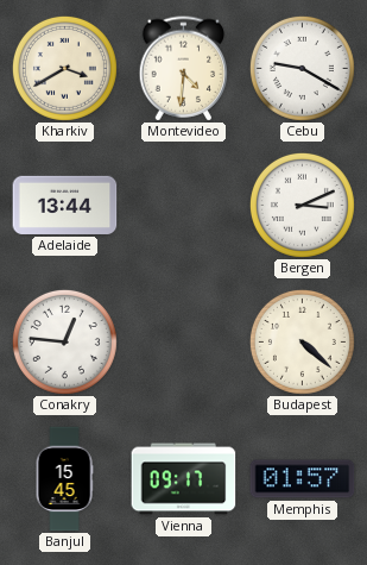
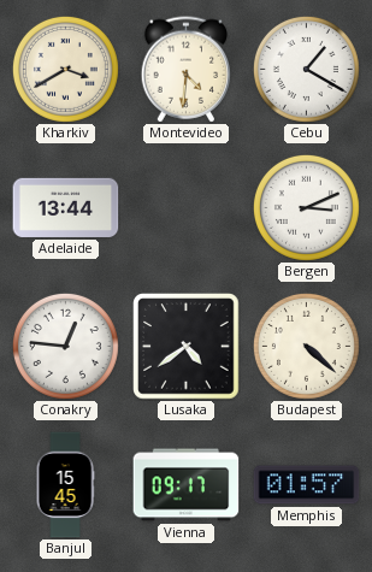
Cebu: 9:20 -> 1:20
Lusaka: none -> 4:39
